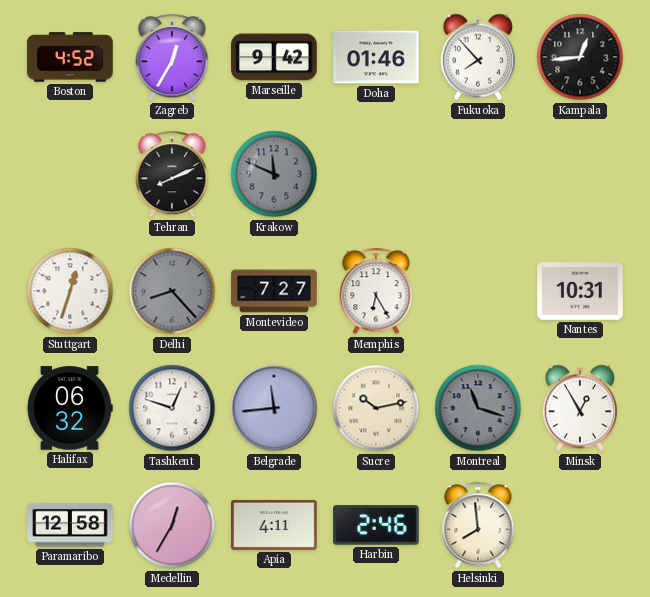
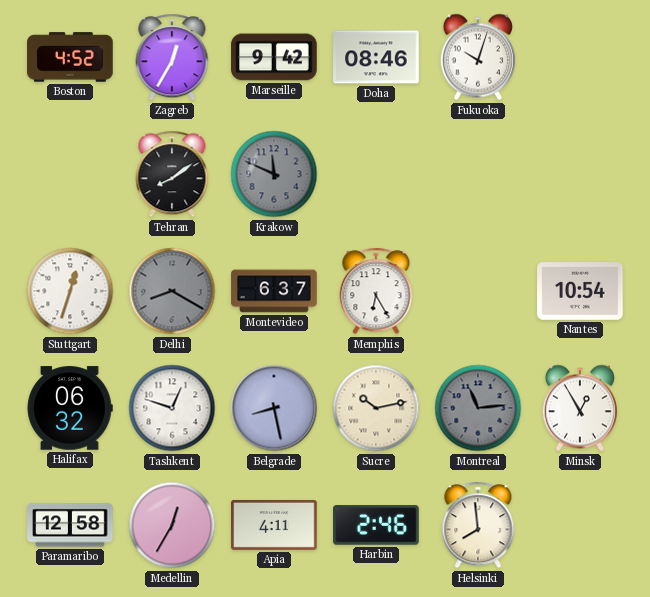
Doha: 01:46 -> 08:46
Fukuoka: 7:53 -> 10:03
Kampala: 12:44 -> none
Tehran: 8:11 -> 8:09
Delhi: 8:23 -> 8:20
Montevideo: 7:27 -> 6:37
Nantes: 10:31 -> 10:54
Belgrade: 11:44 -> 8:28
Montreal: 11:18 -> 11:14
